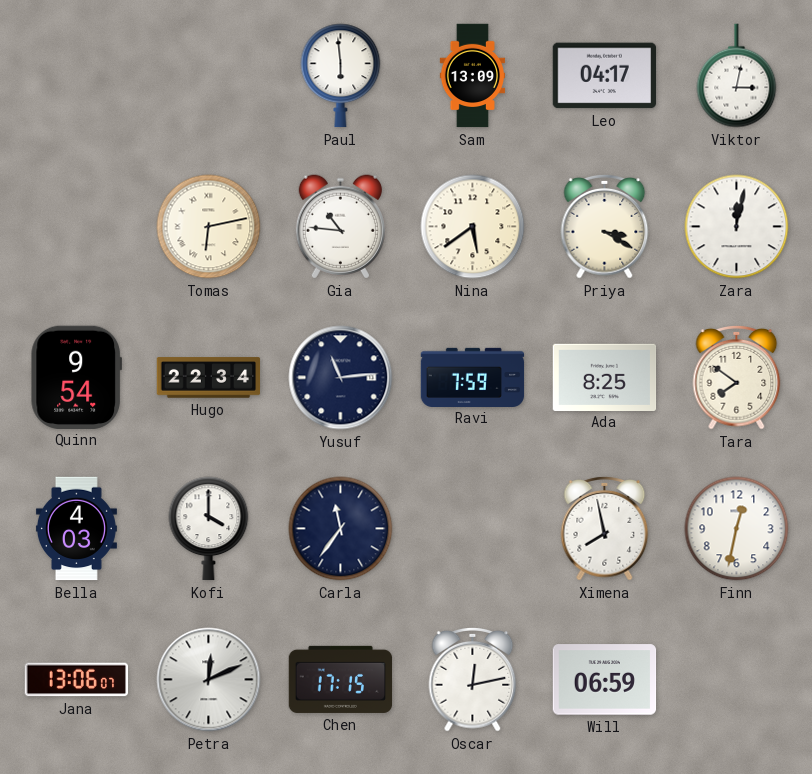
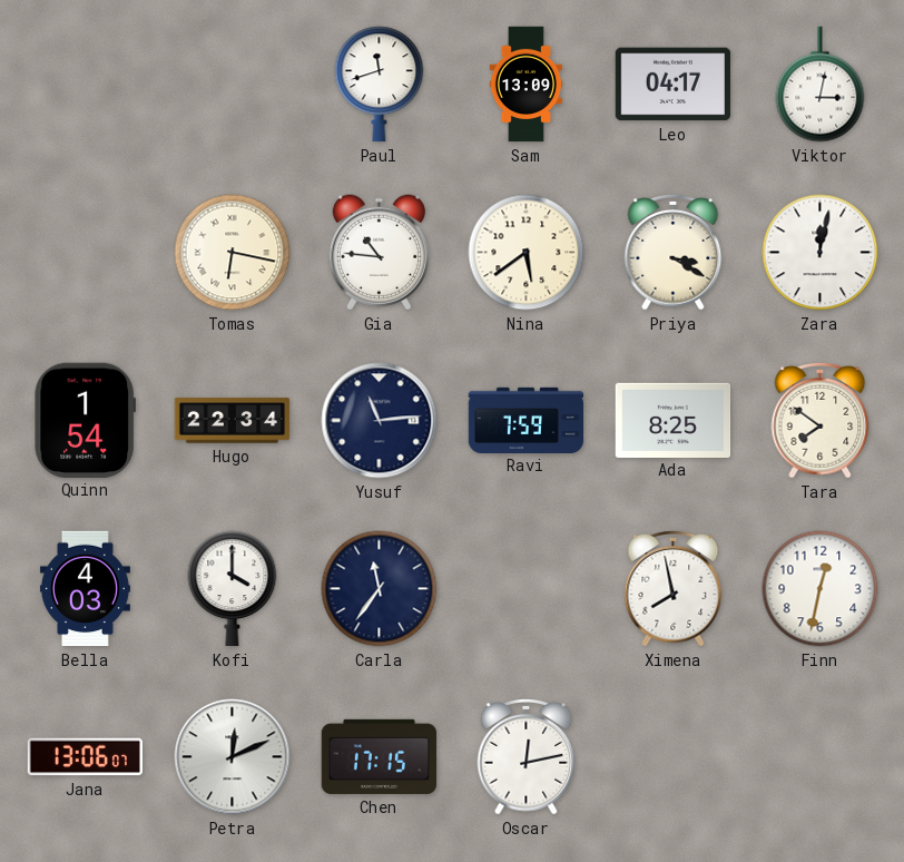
Paul: 5:59 -> 11:42
Tomas: 6:13 -> 6:17
Quinn: 9:54 -> 1:54
Will: 06:59 -> none
